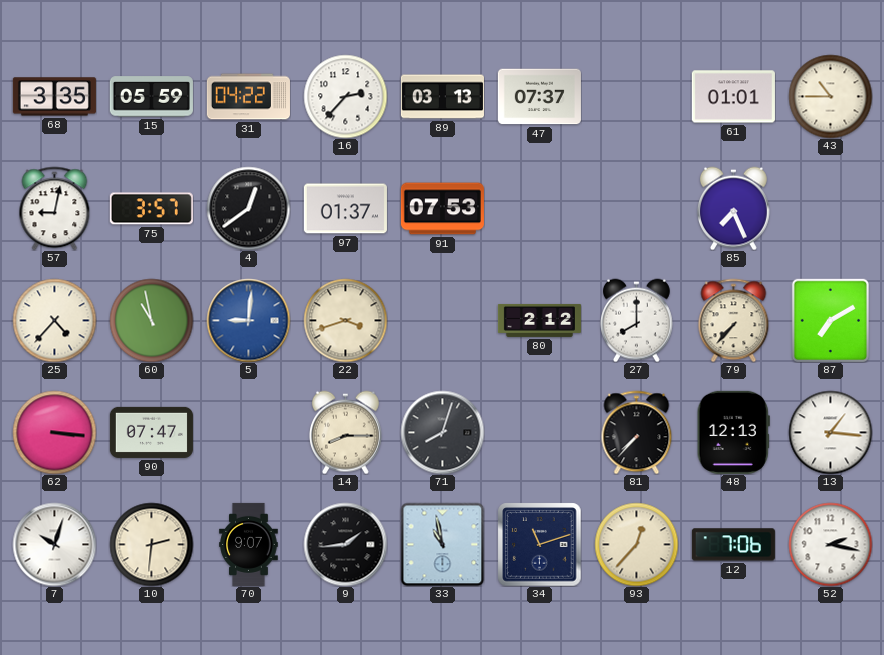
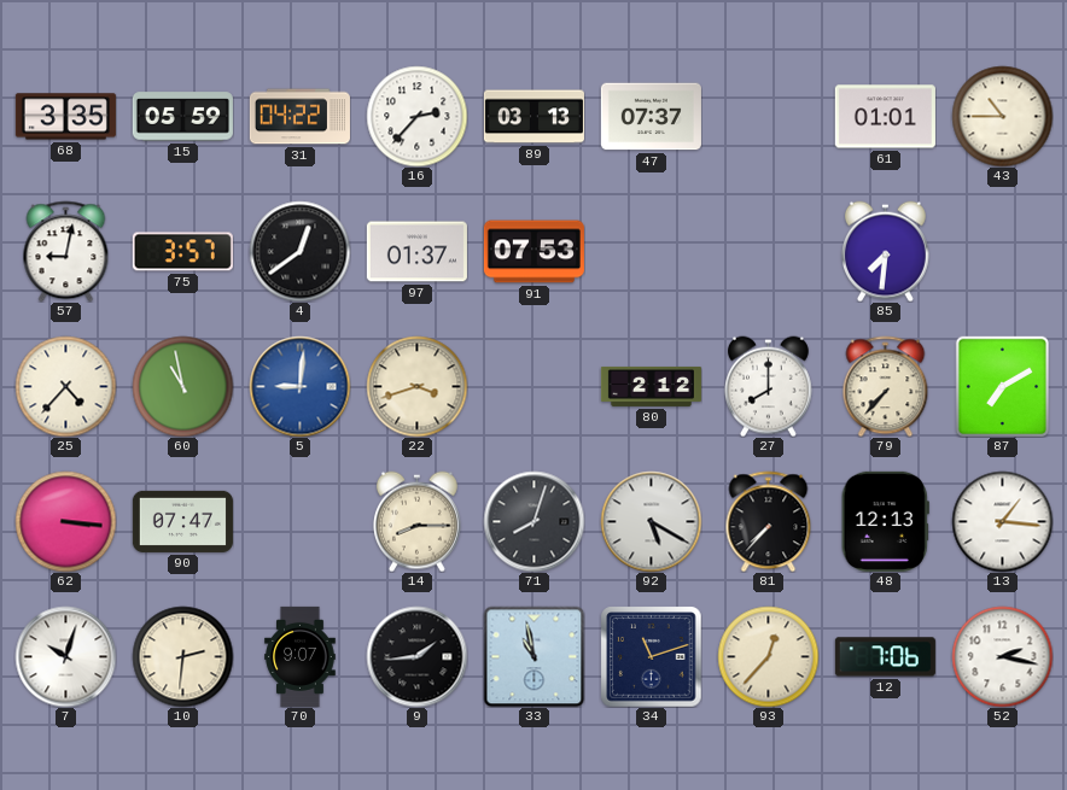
85: 7:26 -> 7:31
92: none -> 5:20
